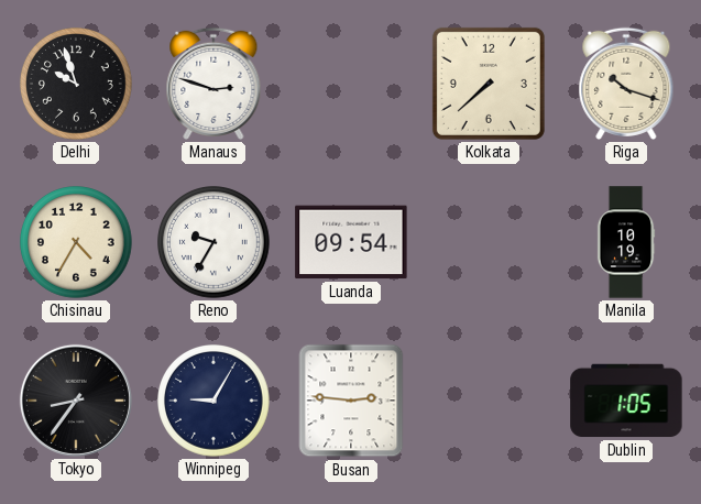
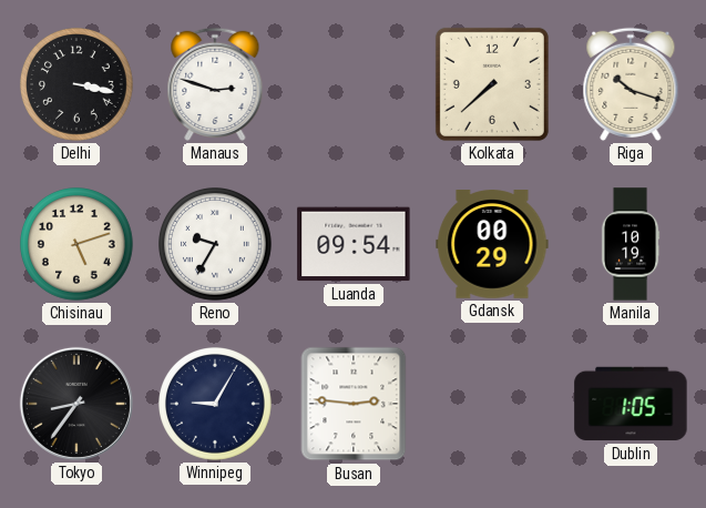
Delhi: 9:57 -> 3:17
Chisinau: 4:35 -> 5:12
Gdansk: none -> 00:29
